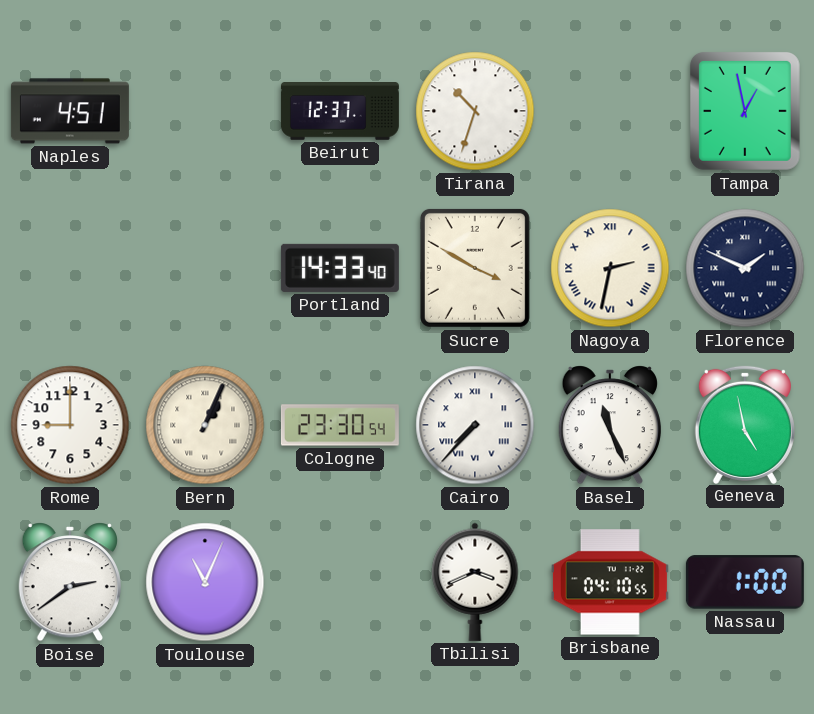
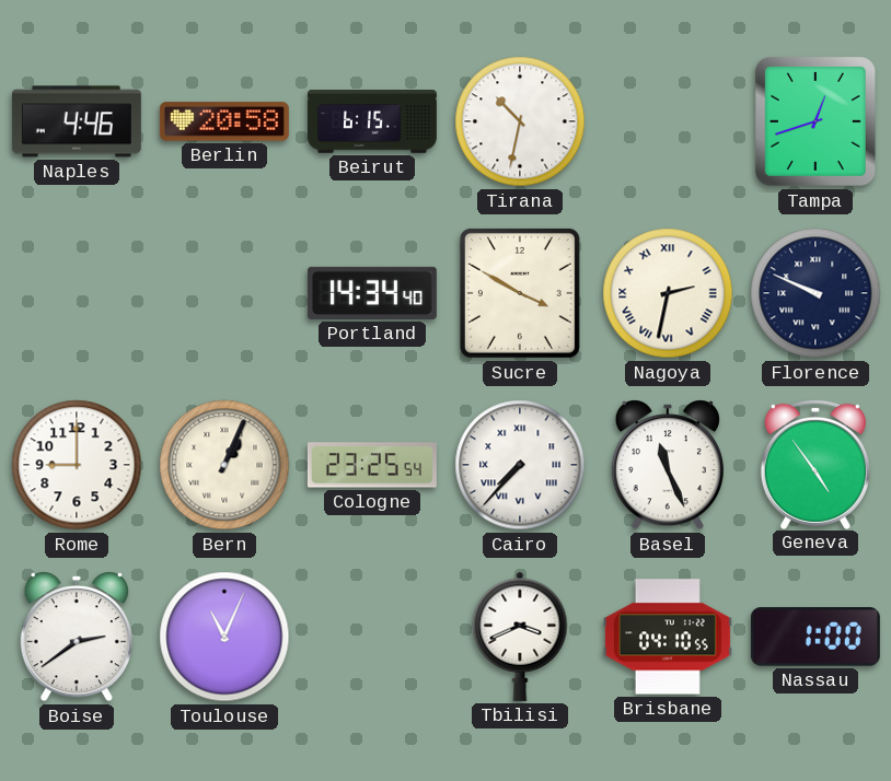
Naples: 4:51 -> 4:46
Berlin: none -> 20:58
Beirut: 12:37 -> 6:15
Tirana: 10:33 -> 10:32
Tampa: 12:58 -> 12:42
Portland: 14:33 -> 14:34
Florence: 1:49 -> 9:49
Cologne: 23:30 -> 23:25
Geneva: 4:58 -> 4:54
